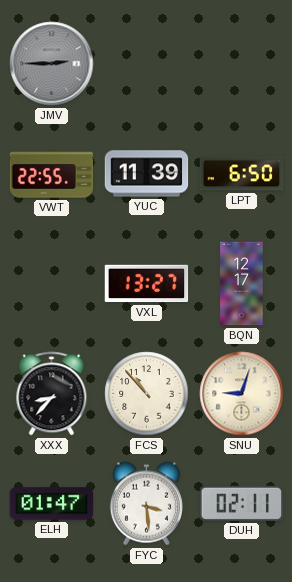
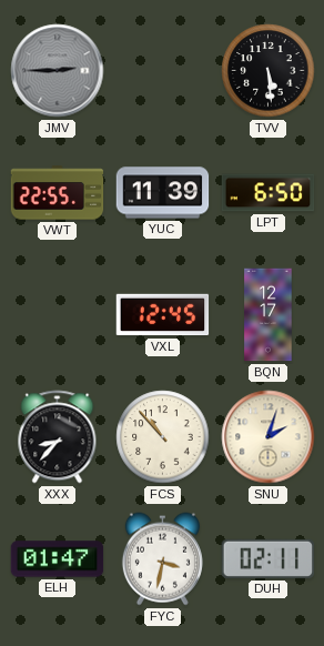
TVV: none -> 5:29
VXL: 13:27 -> 12:45
SNU: 9:03 -> 2:03
FYC: 3:29 -> 3:32
